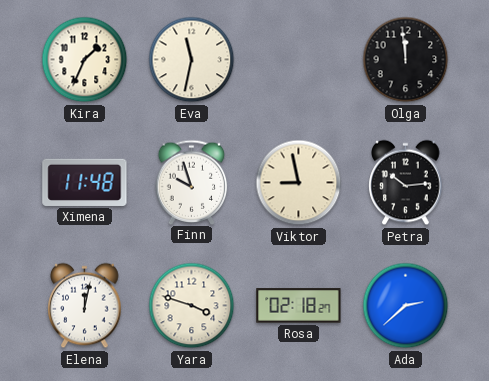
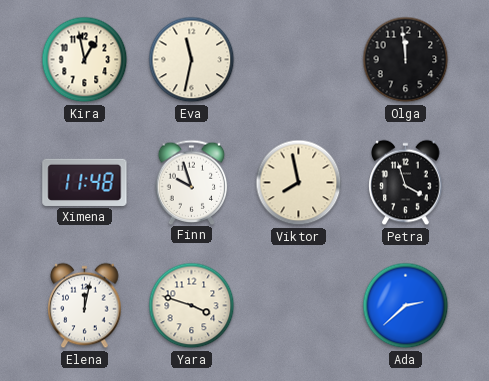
Kira: 1:34 -> 12:58
Viktor: 8:58 -> 7:58
Petra: 10:14 -> 3:57
Rosa: 02:18 -> none
